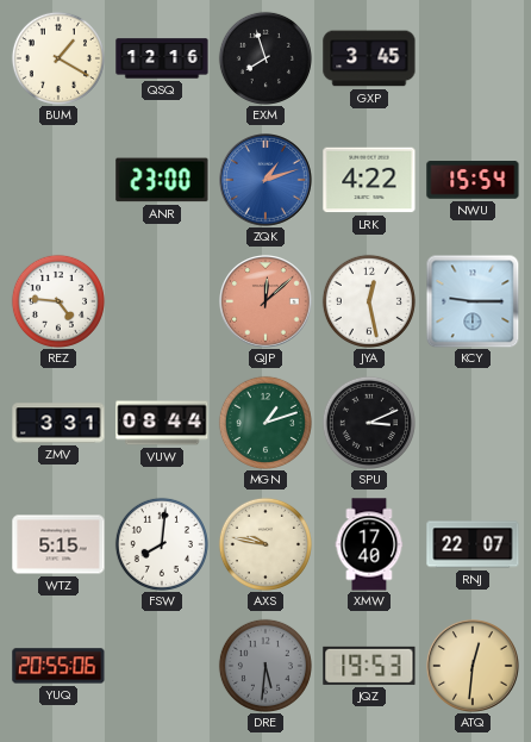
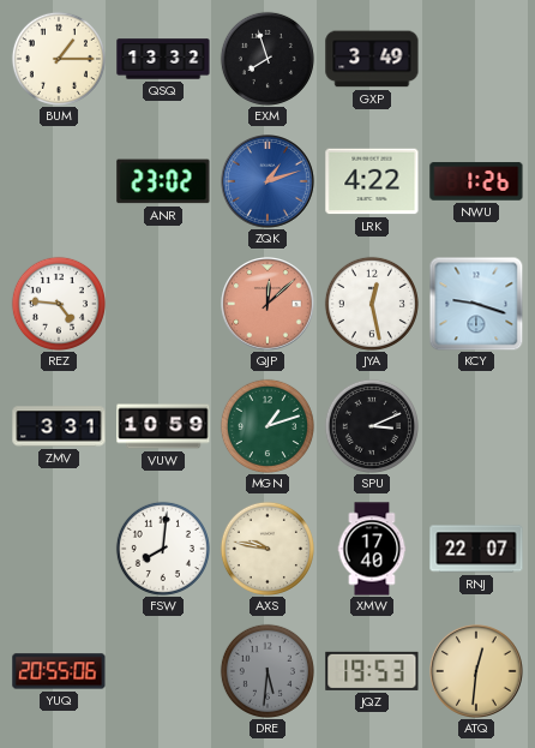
BUM: 1:20 -> 1:15
QSQ: 12:16 -> 13:32
GXP: 3:45 -> 3:49
ANR: 23:00 -> 23:02
NWU: 15:54 -> 1:26
KCY: 9:15 -> 9:18
VUW: 08:44 -> 10:59
WTZ: 5:15 -> none
